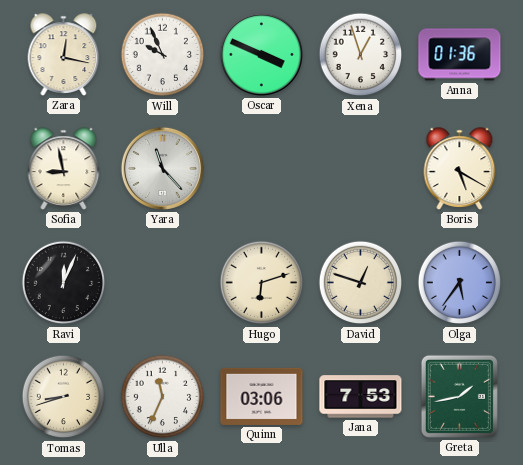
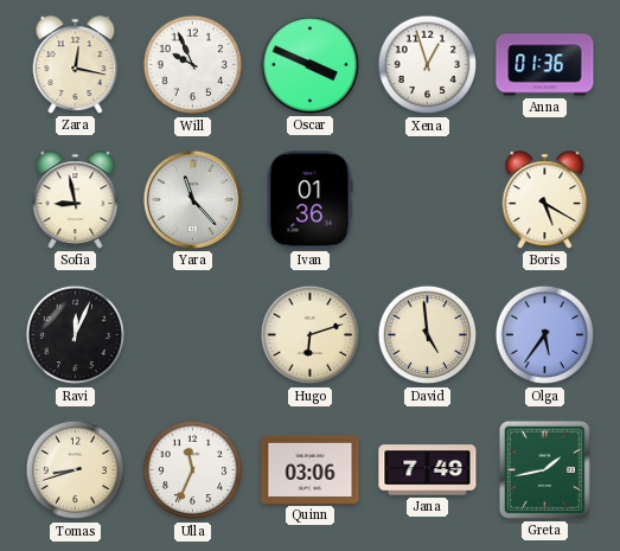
Ivan: none -> 01:36
David: 12:48 -> 4:59
Jana: 7:53 -> 7:49
